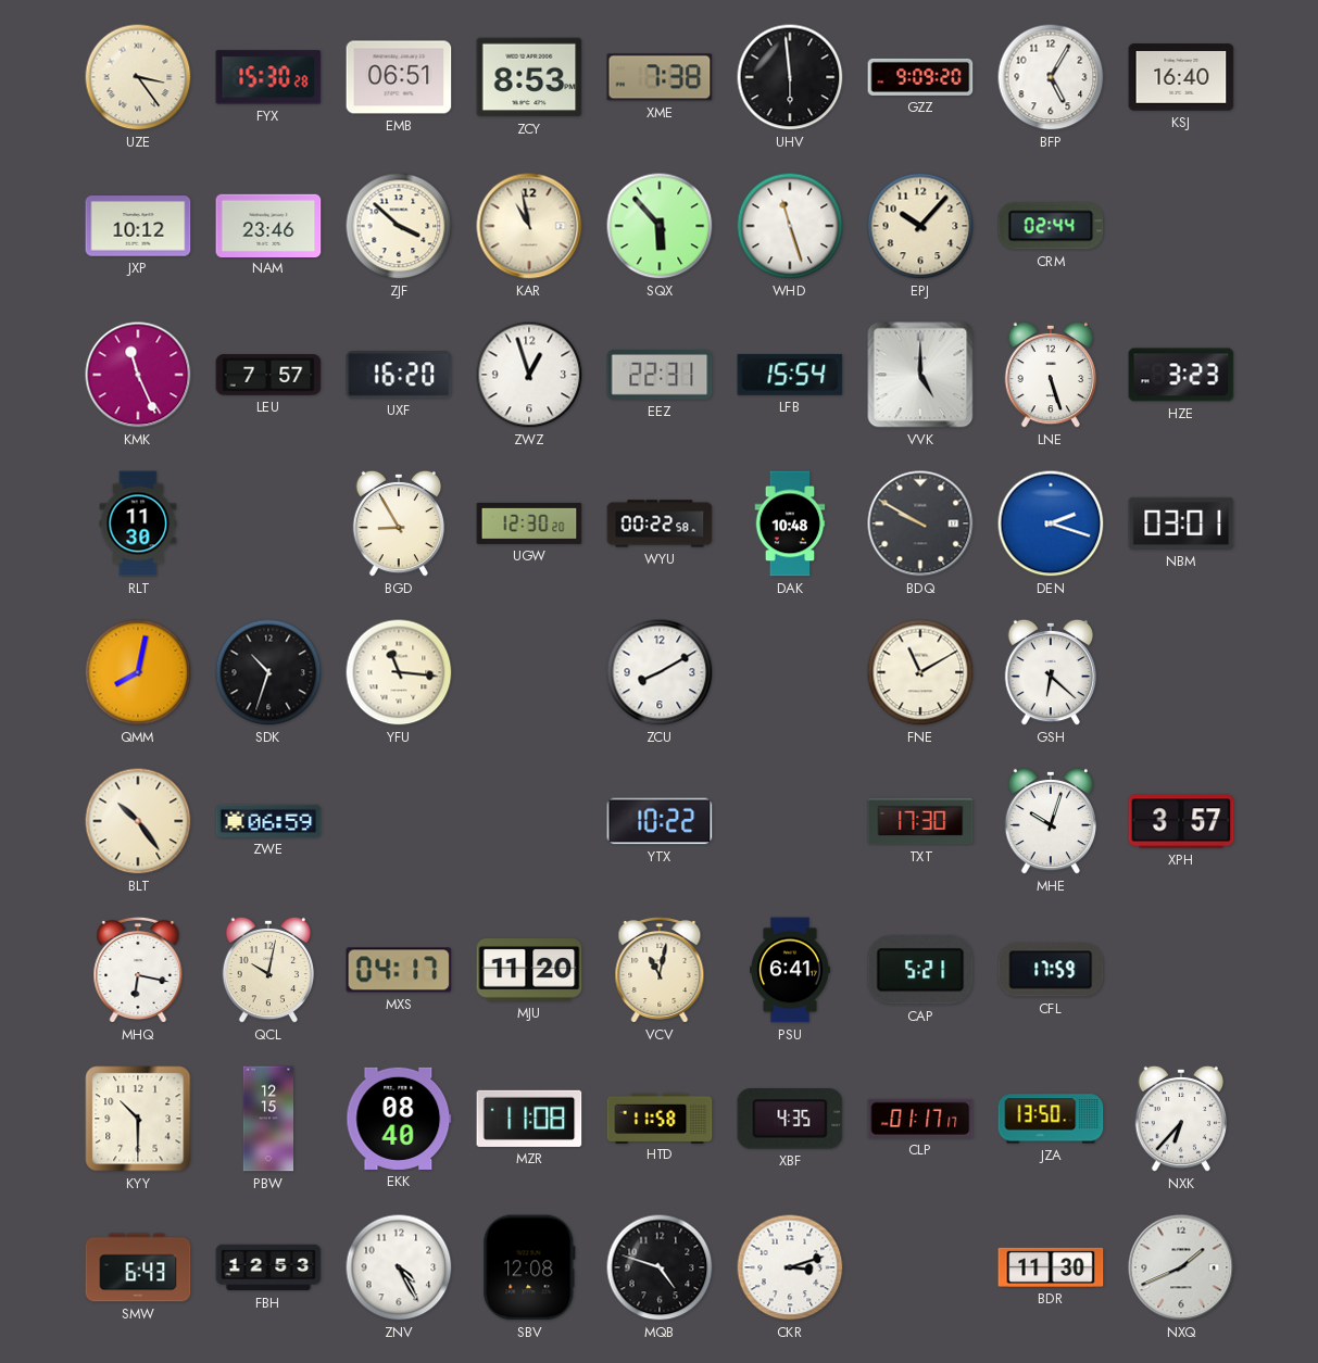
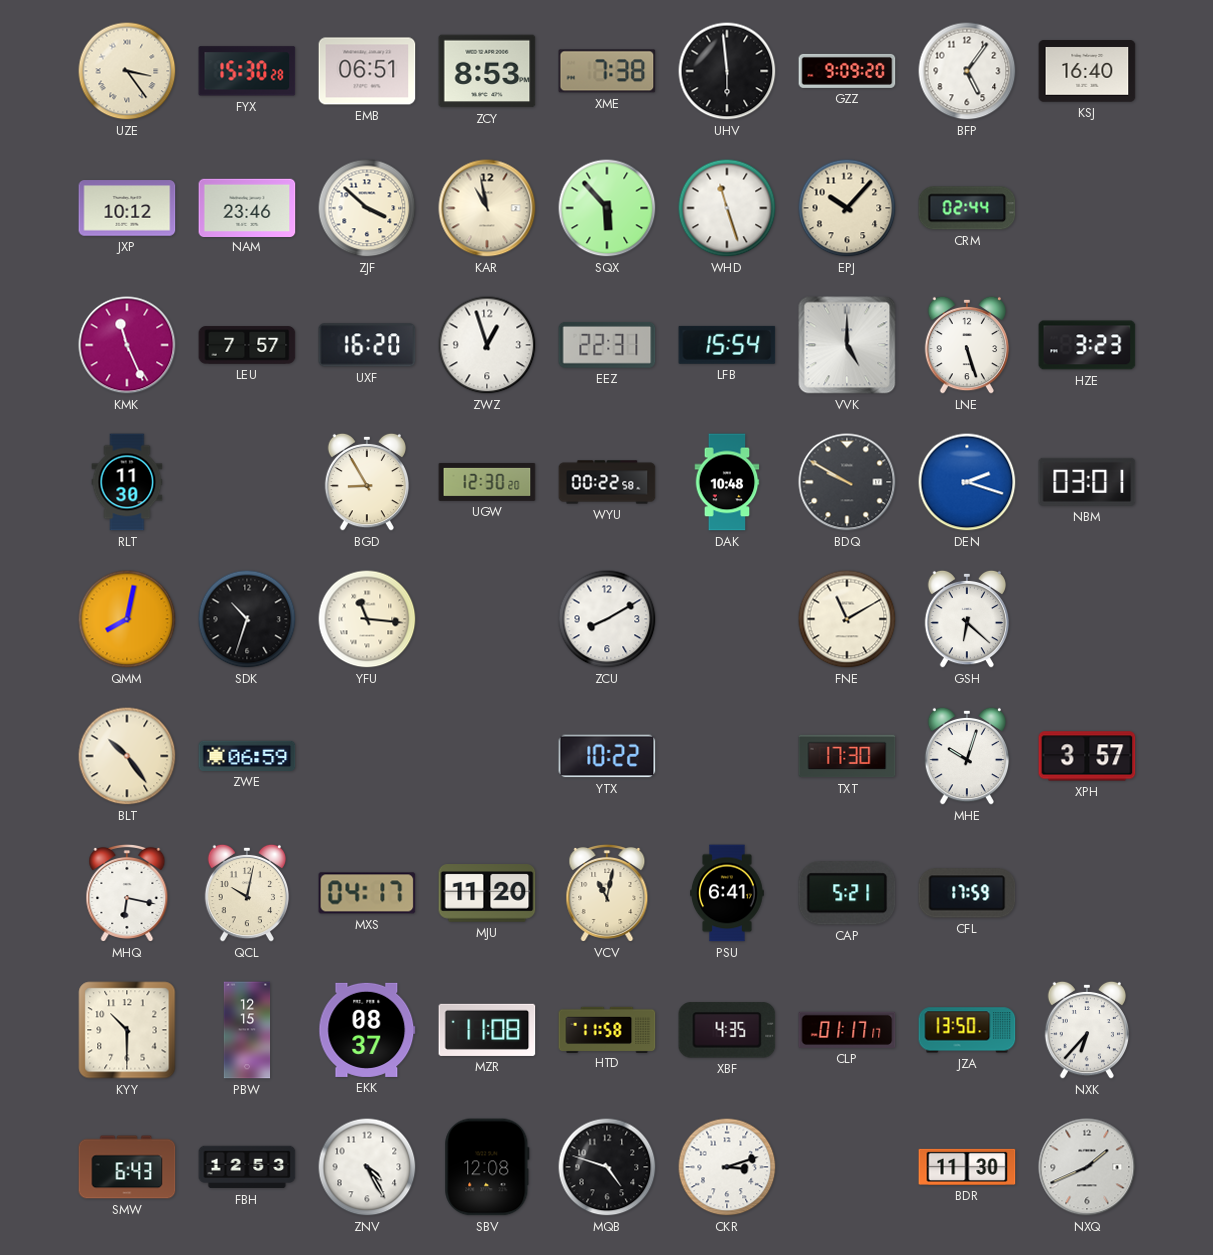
BFP: 5:05 -> 5:06
EKK: 08:40 -> 08:37
